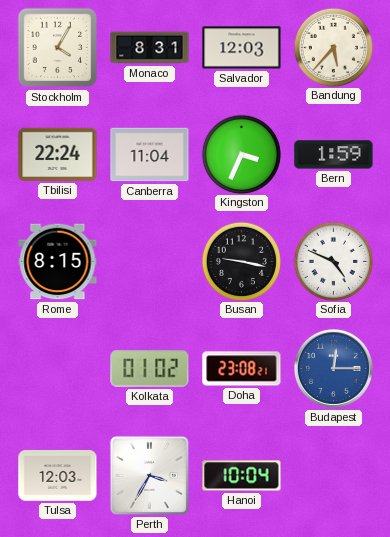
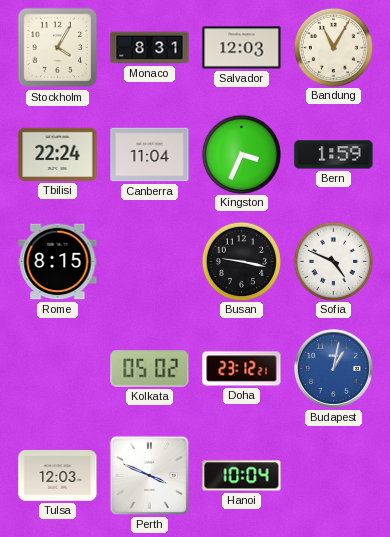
Bandung: 5:37 -> 11:05
Kolkata: 01:02 -> 05:02
Doha: 23:08 -> 23:12
Budapest: 12:15 -> 1:02
Perth: 3:35 -> 3:49
